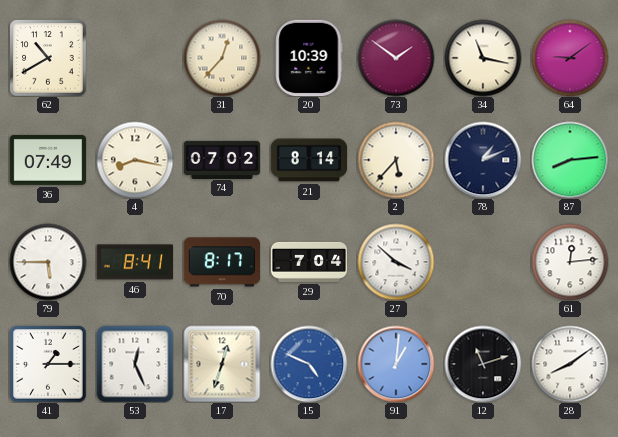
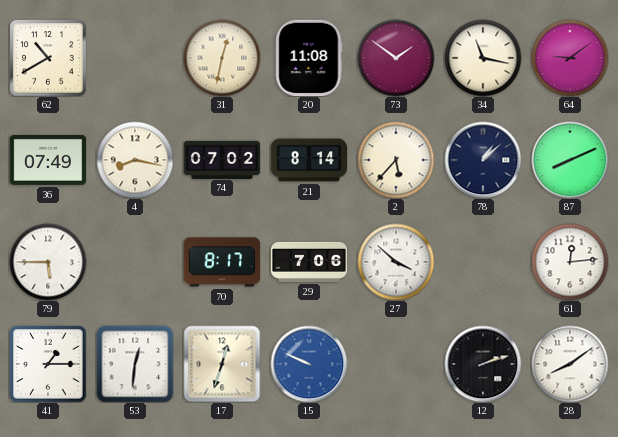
31: 12:37 -> 12:32
20: 10:39 -> 11:08
78: 1:11 -> 1:08
87: 8:14 -> 8:11
46: 8:41 -> none
29: 7:04 -> 7:06
53: 12:26 -> 12:31
15: 4:49 -> 9:49
91: 1:01 -> none
12: 11:12 -> 2:12
